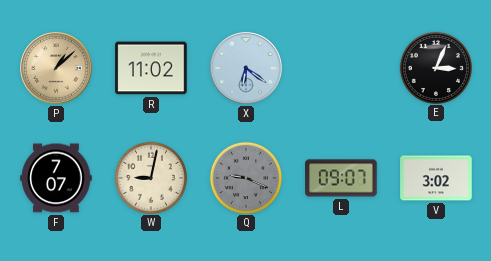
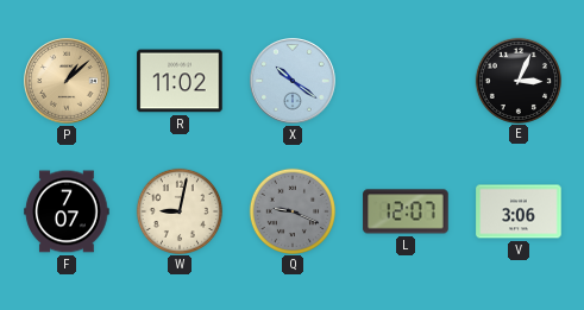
X: 6:21 -> 10:21
L: 09:07 -> 12:07
V: 3:02 -> 3:06
